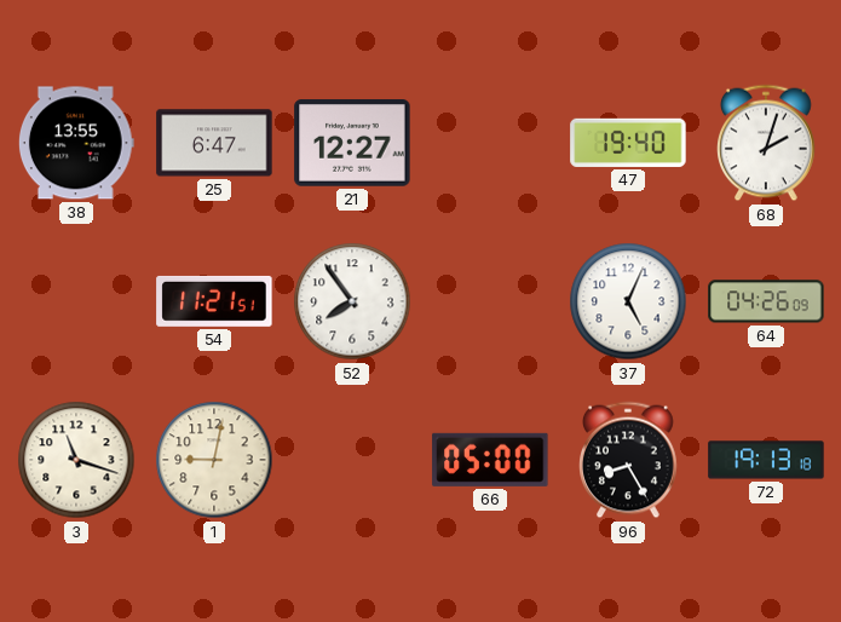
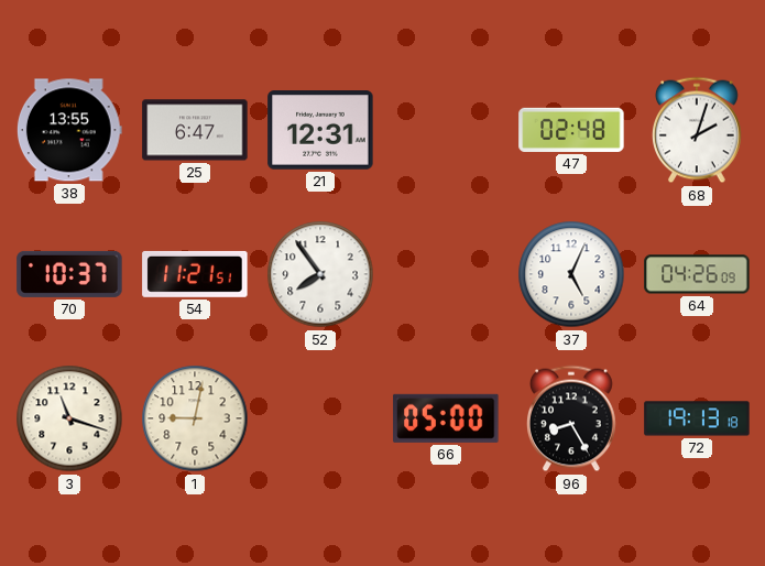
21: 12:27 -> 12:31
47: 19:40 -> 02:48
70: none -> 10:37
